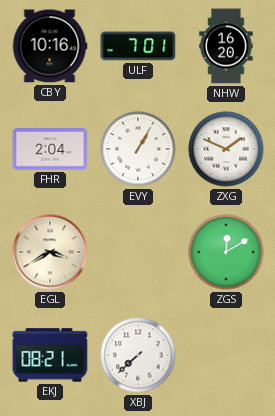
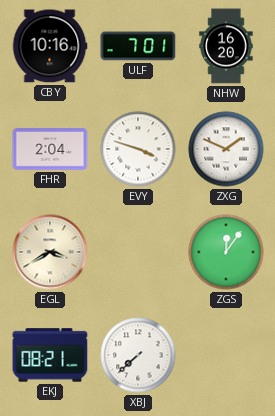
EVY: 1:05 -> 3:48
ZGS: 12:10 -> 12:06
